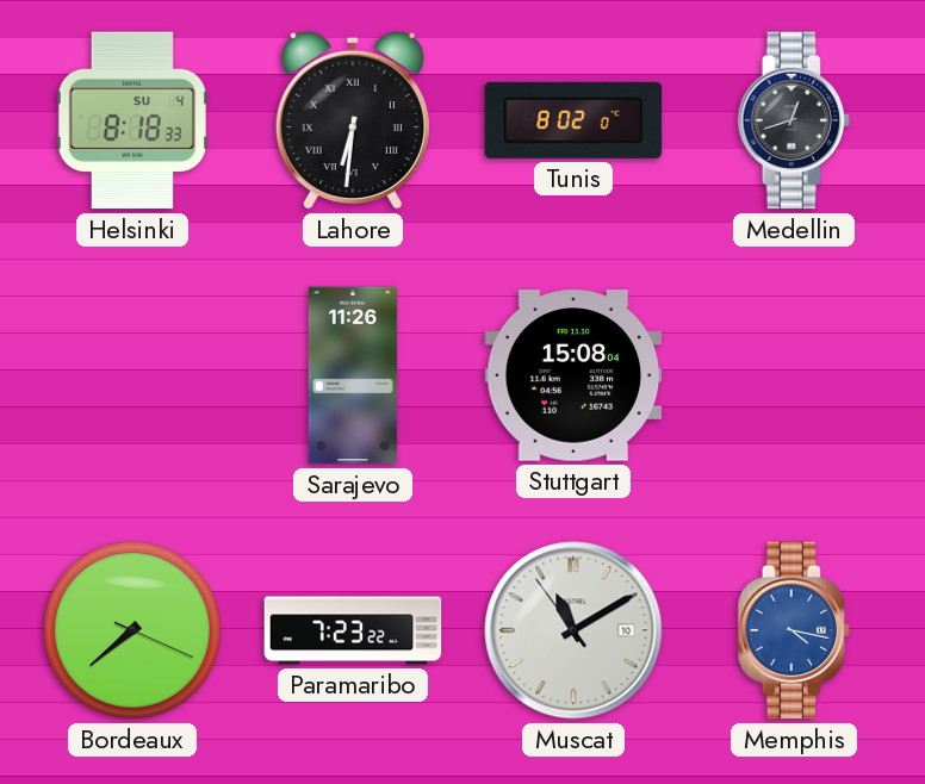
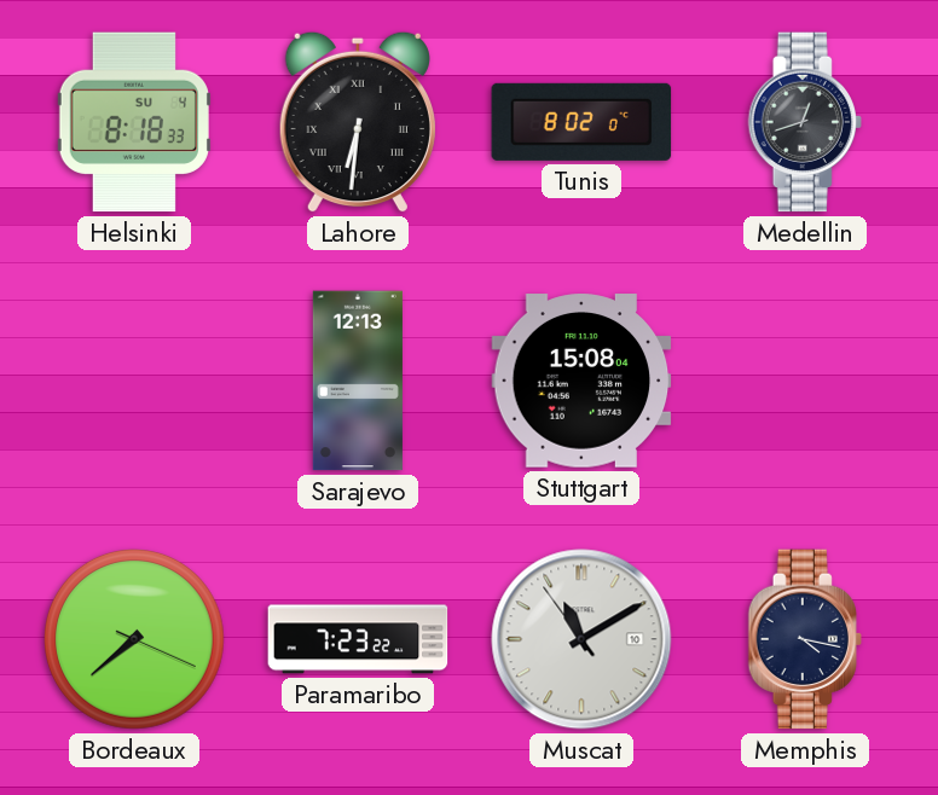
Sarajevo: 11:26 -> 12:13
Memphis dial: blue -> navy
